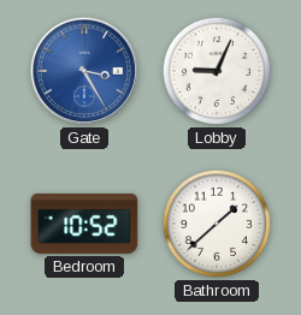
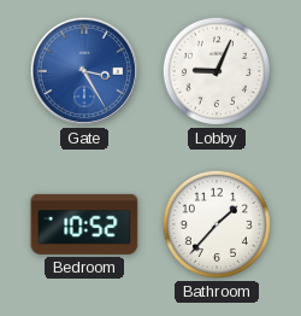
Bathroom: 1:38 -> 1:37
